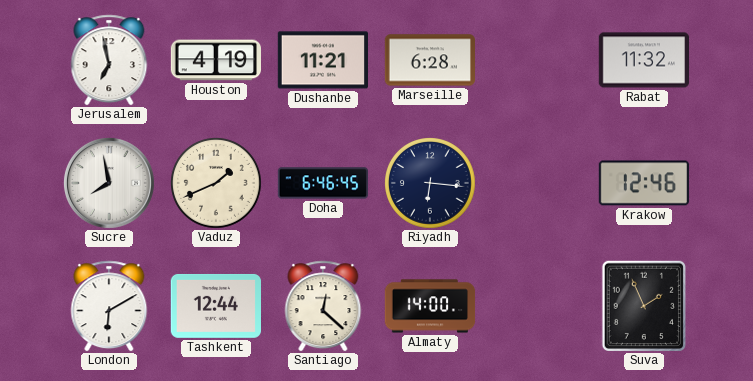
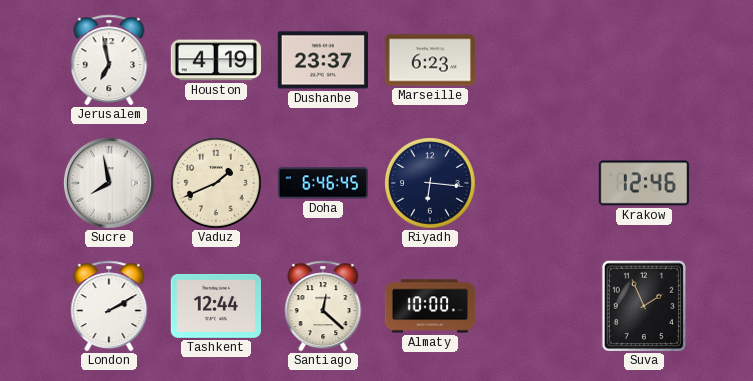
Dushanbe: 11:21 -> 23:37
Marseille: 6:28 -> 6:23
Rabat: 11:32 -> none
London: 6:10 -> 2:10
Almaty: 14:00 -> 10:00
